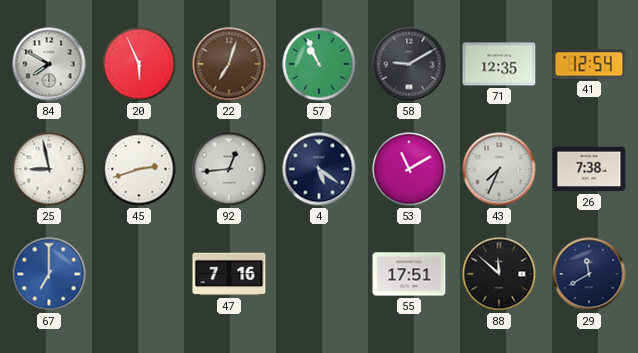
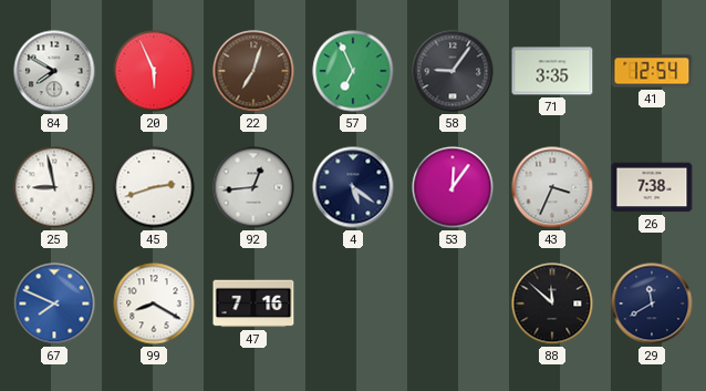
57: 10:56 -> 6:56
58: 9:10 -> 9:06
71: 12:35 -> 3:35
53: 11:10 -> 12:06
43: 7:34 -> 3:34
67: 7:00 -> 7:49
99: none -> 8:20
55: 17:51 -> none
